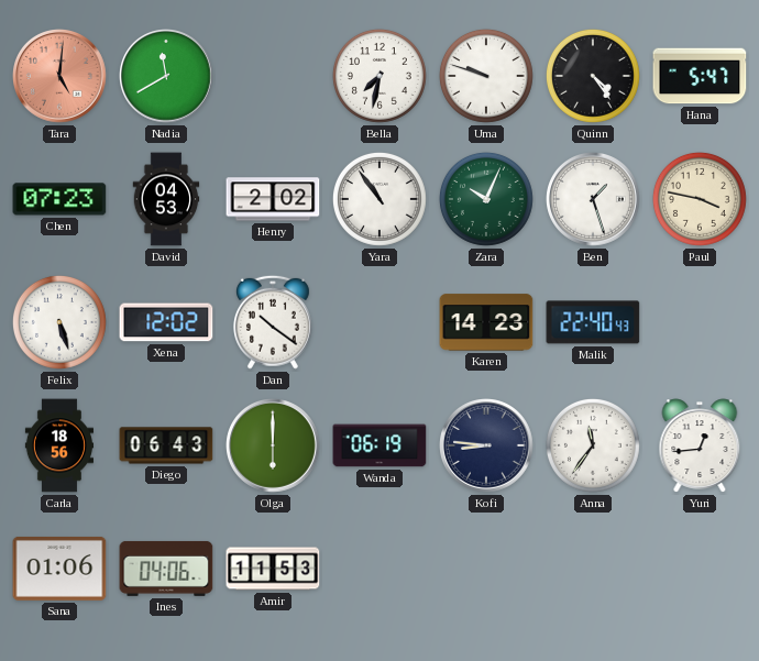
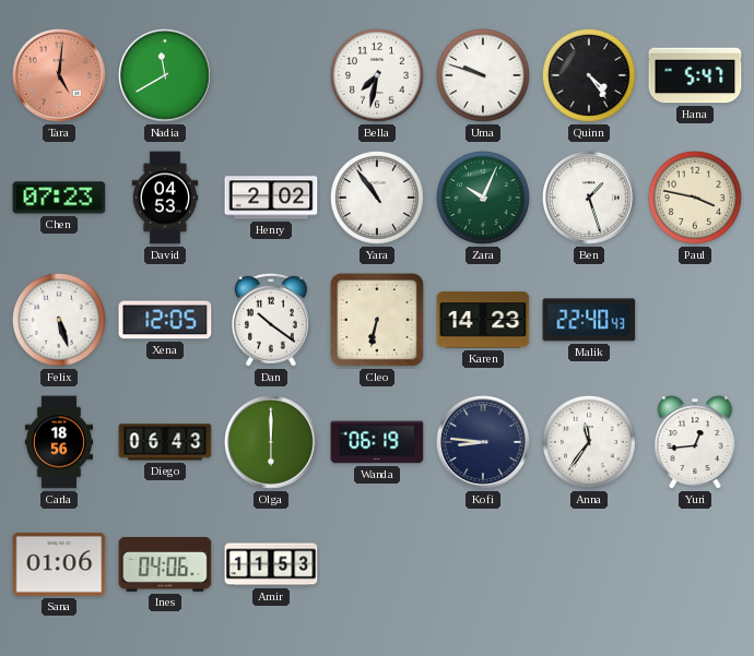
Xena: 12:02 -> 12:05
Cleo: none -> 6:32
